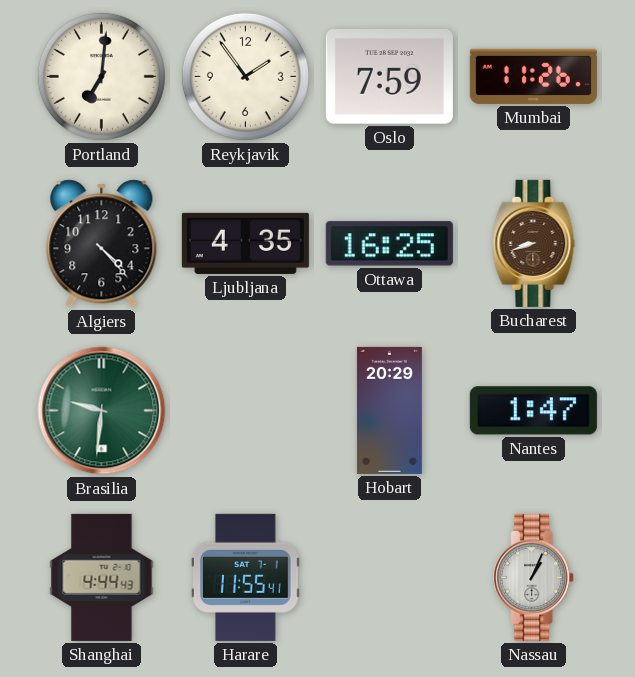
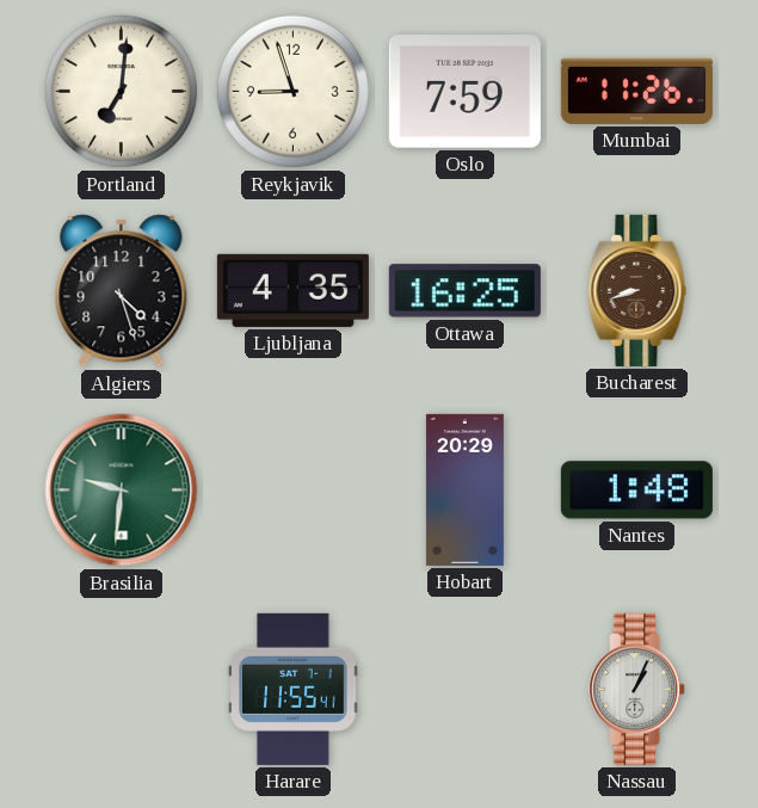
Reykjavik: 1:54 -> 8:57
Algiers: 4:23 -> 4:27
Nantes: 1:47 -> 1:48
Shanghai: 4:44 -> none
